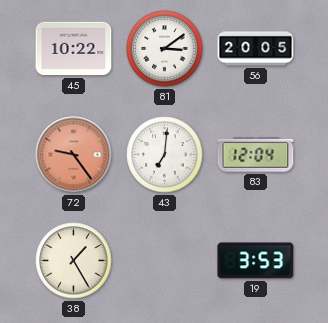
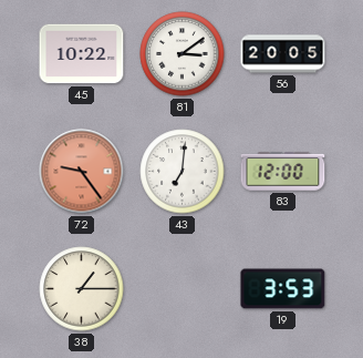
83: 12:04 -> 12:00
38: 1:25 -> 1:15
